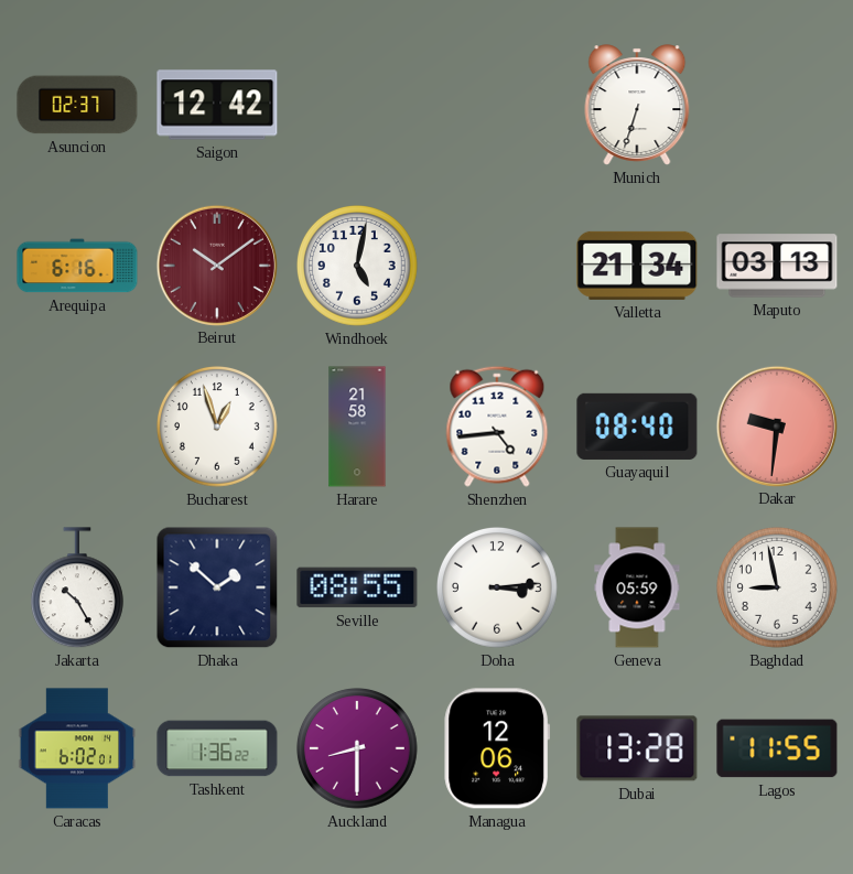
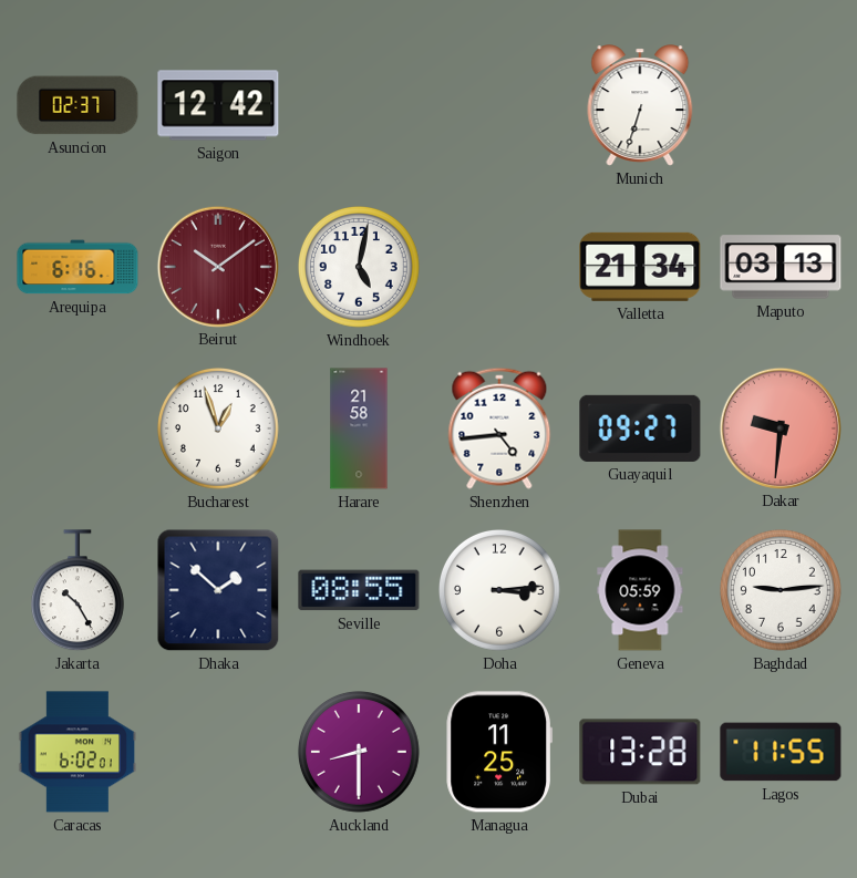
Guayaquil: 08:40 -> 09:27
Baghdad: 8:58 -> 9:14
Tashkent: 1:36 -> none
Managua: 12:06 -> 11:25
